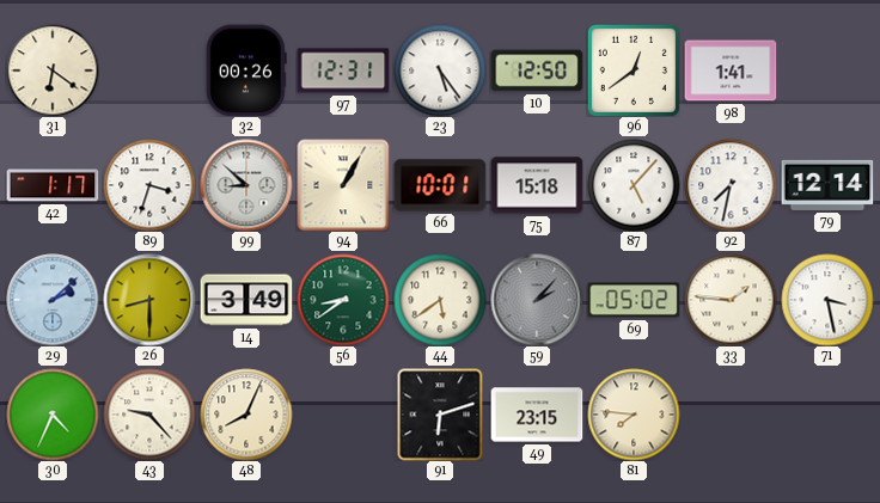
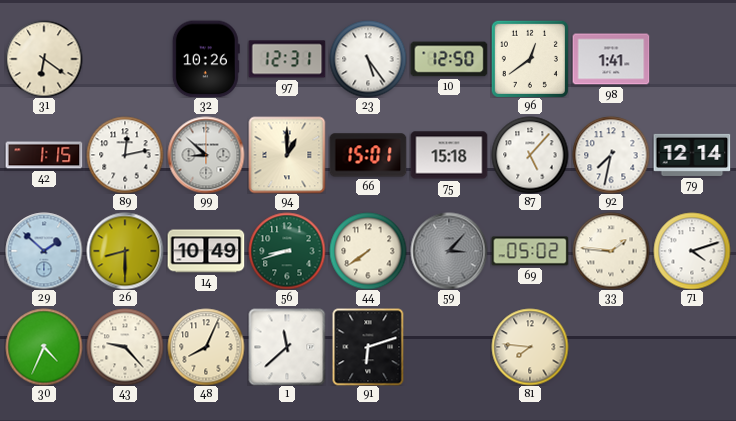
32: 00:26 -> 10:26
42: 1:17 -> 1:15
89: 3:33 -> 12:13
94: 1:05 -> 1:00
66: 10:01 -> 15:01
29: 2:08 -> 1:52
14: 3:49 -> 10:49
56: 8:39 -> 8:42
44: 5:39 -> 7:39
59: 2:07 -> 3:07
71: 3:28 -> 4:12
1: none -> 11:38
49: 23:15 -> none
